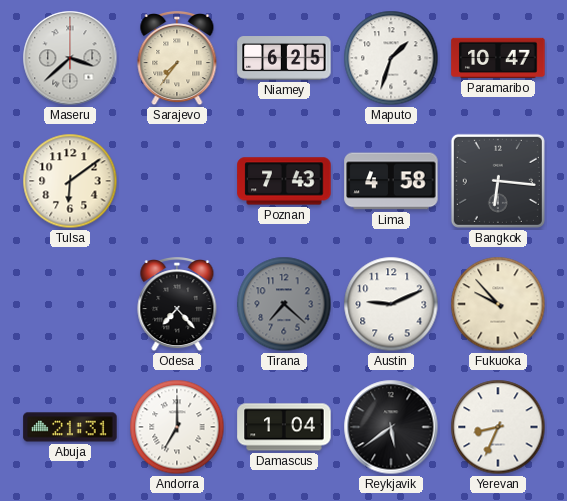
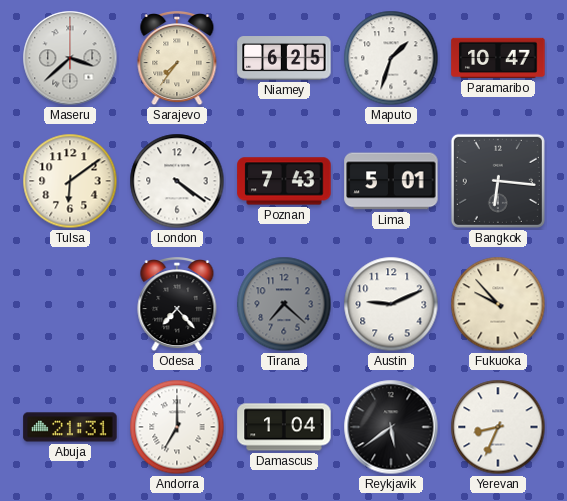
London: none -> 4:21
Lima: 4:58 -> 5:01
